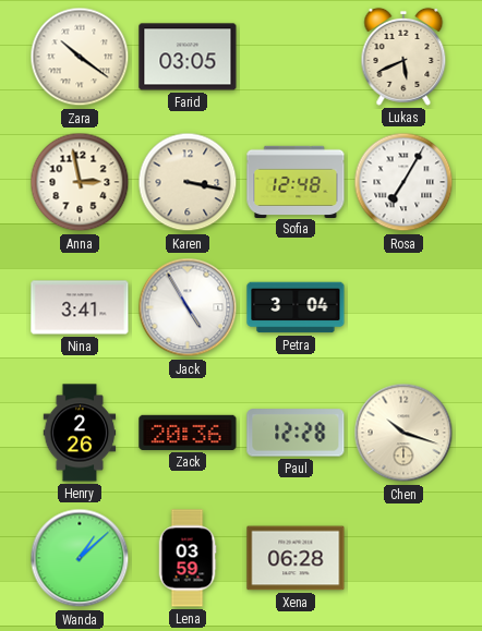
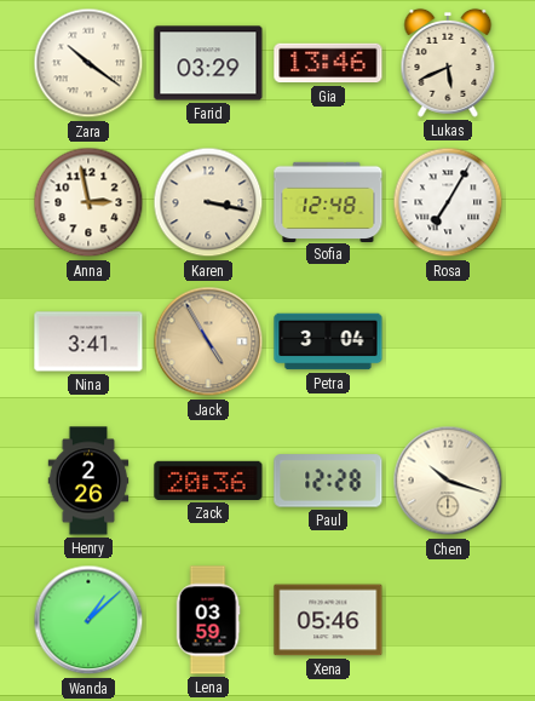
Farid: 03:05 -> 03:29
Gia: none -> 13:46
Jack dial: white -> champagne
Xena: 06:28 -> 05:46
